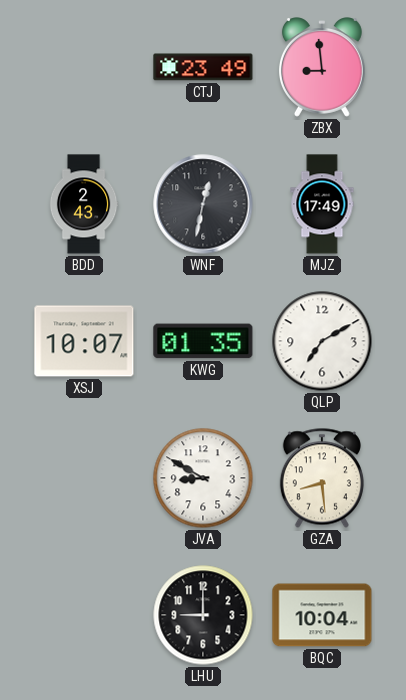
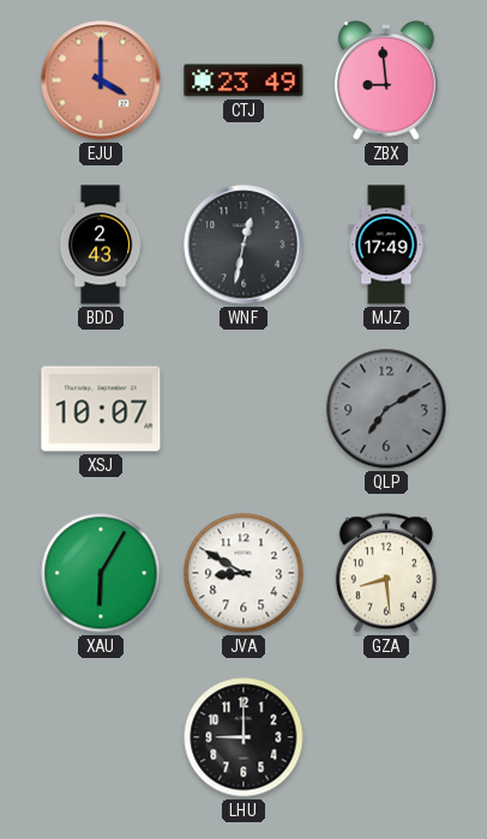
EJU: none -> 4:00
KWG: 01:35 -> none
QLP dial: white -> grey
XAU: none -> 6:05
BQC: 10:04 -> none
